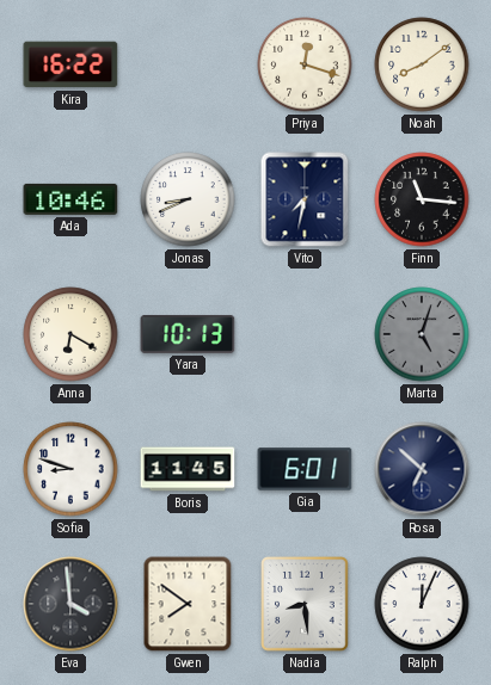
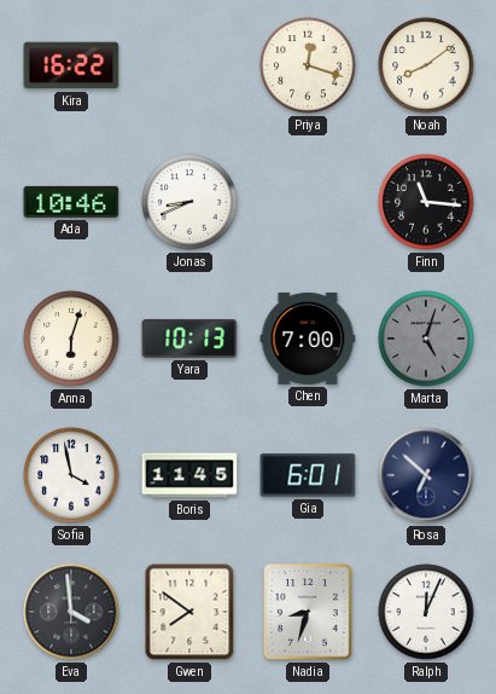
Vito: 7:32 -> none
Anna: 6:20 -> 6:03
Chen: none -> 7:00
Sofia: 8:48 -> 3:58
Nadia: 8:29 -> 8:33
